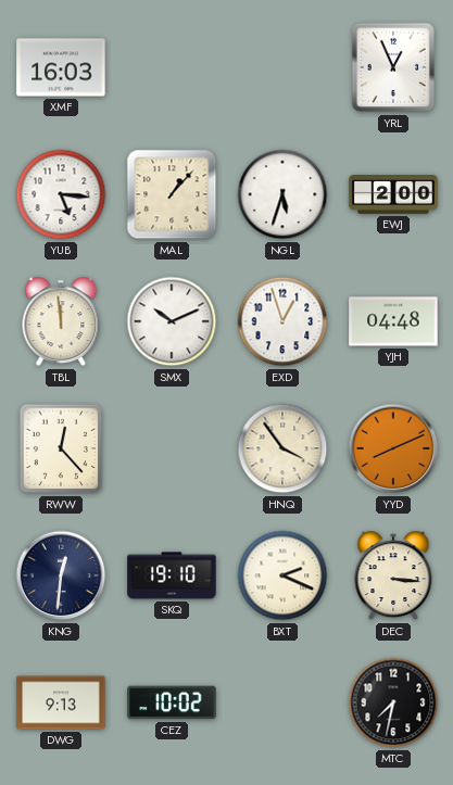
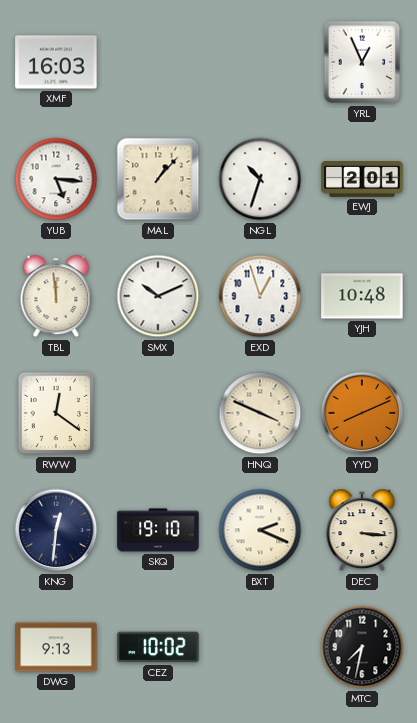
NGL: 5:33 -> 10:33
EWJ: 2:00 -> 2:01
YJH: 04:48 -> 10:48
RWW: 12:23 -> 12:21
HNQ: 3:54 -> 3:49
